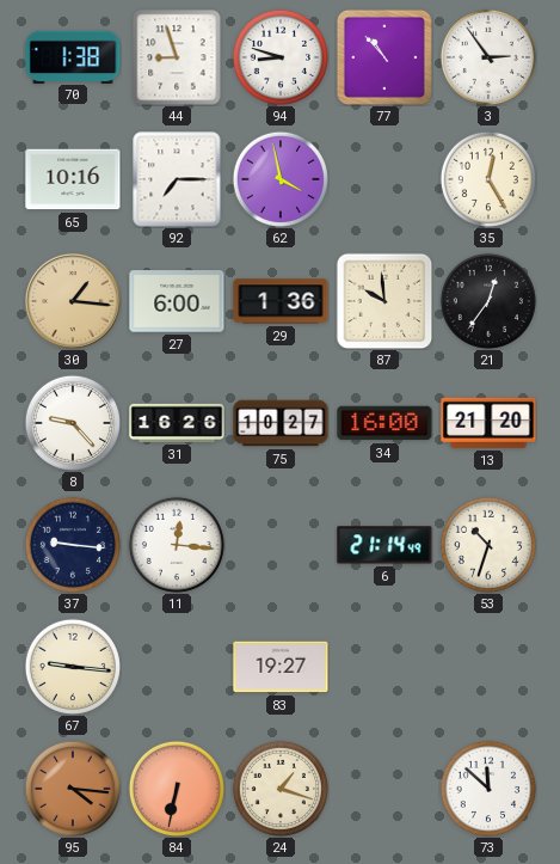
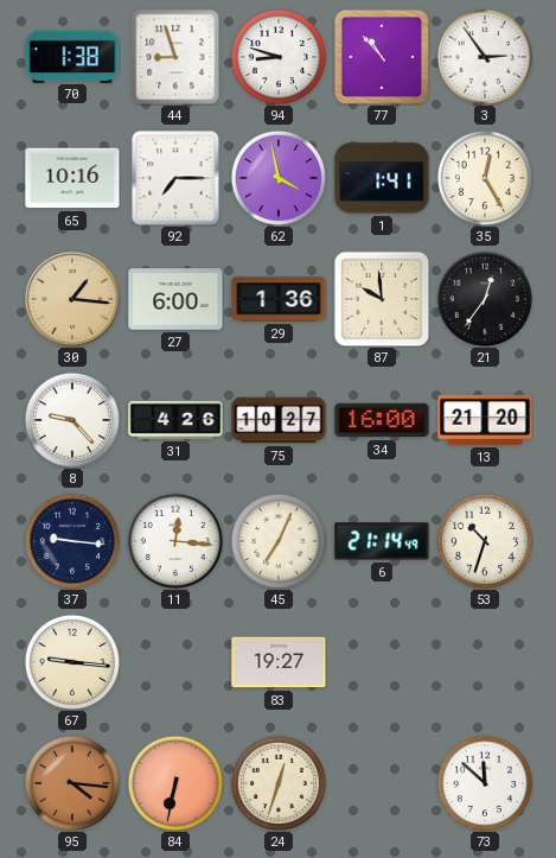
1: none -> 1:41
31: 16:26 -> 4:26
45: none -> 7:04
24: 1:18 -> 12:33
